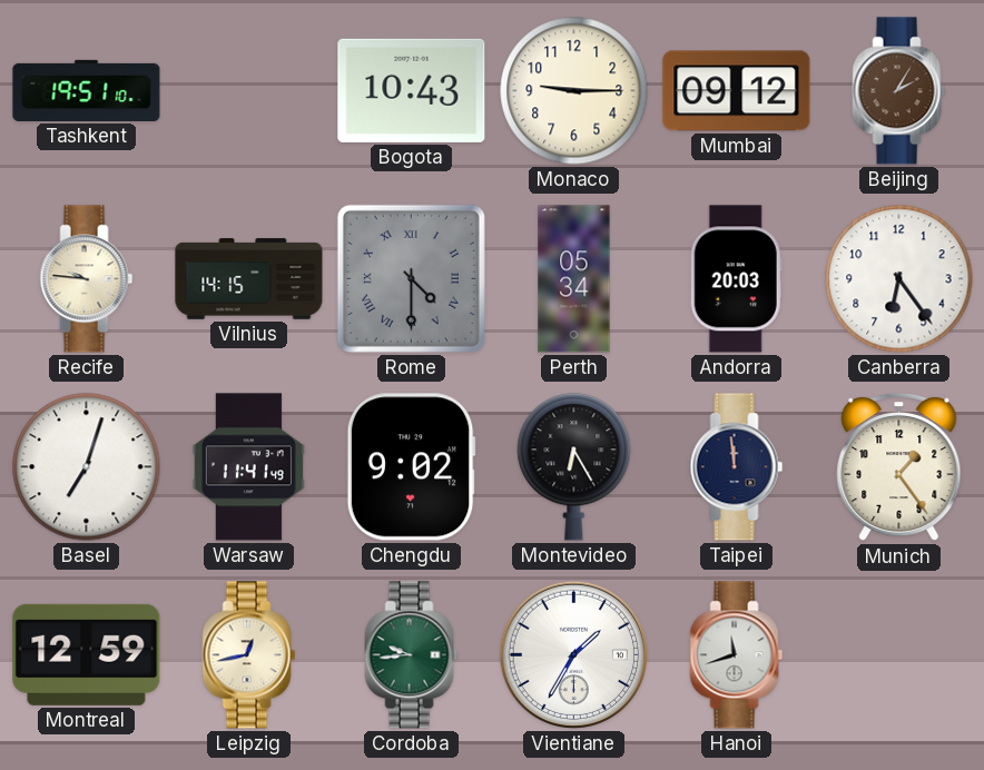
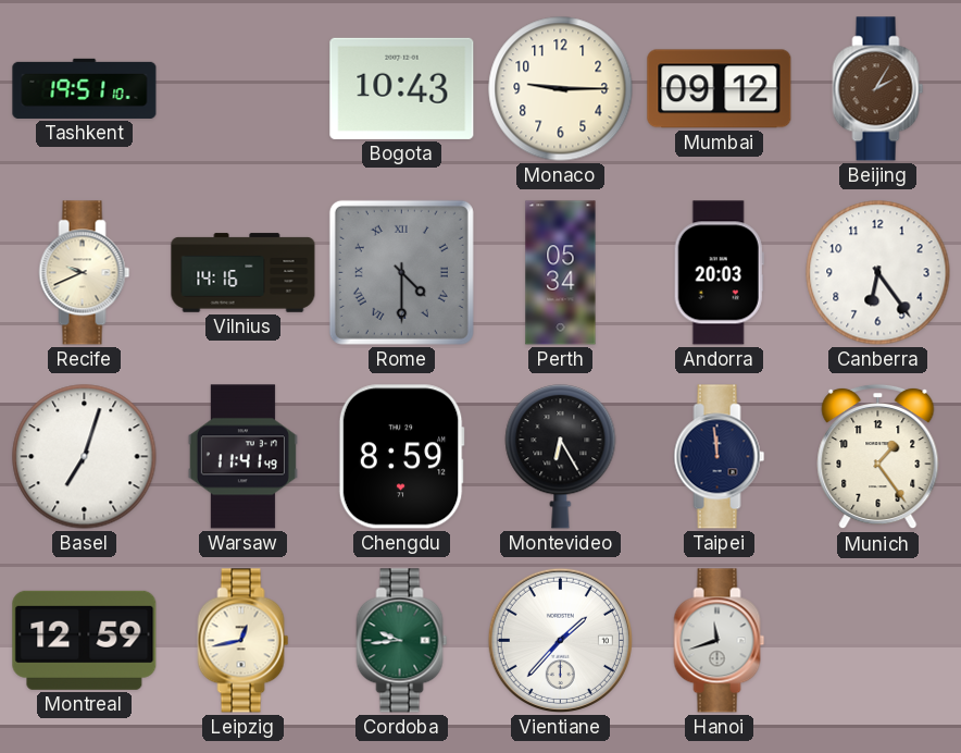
Recife: 9:46 -> 9:41
Vilnius: 14:15 -> 14:16
Chengdu: 9:02 -> 8:59
Vientiane: 1:35 -> 1:37
